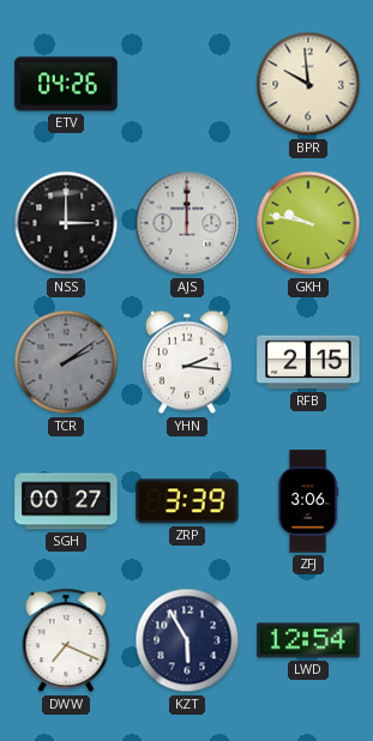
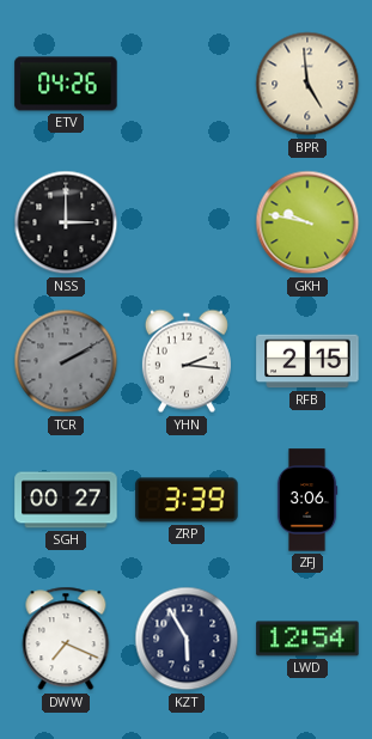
BPR: 9:59 -> 4:59
AJS: 12:00 -> none
TCR: 2:09 -> 2:10
